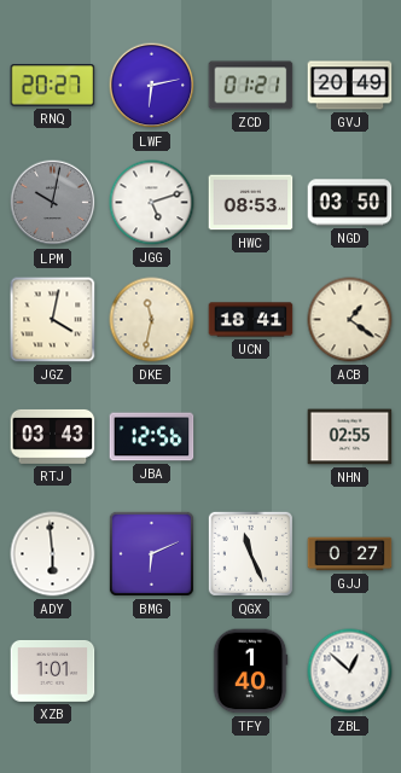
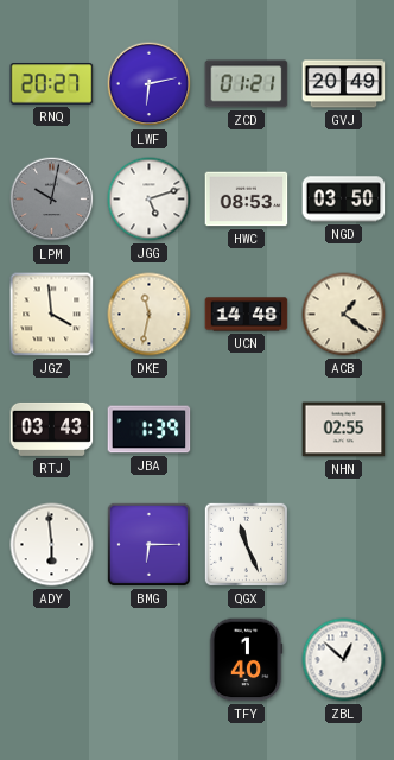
JGZ: 4:02 -> 3:59
UCN: 18:41 -> 14:48
JBA: 12:56 -> 1:39
BMG: 6:11 -> 6:15
GJJ: 0:27 -> none
XZB: 1:01 -> none
